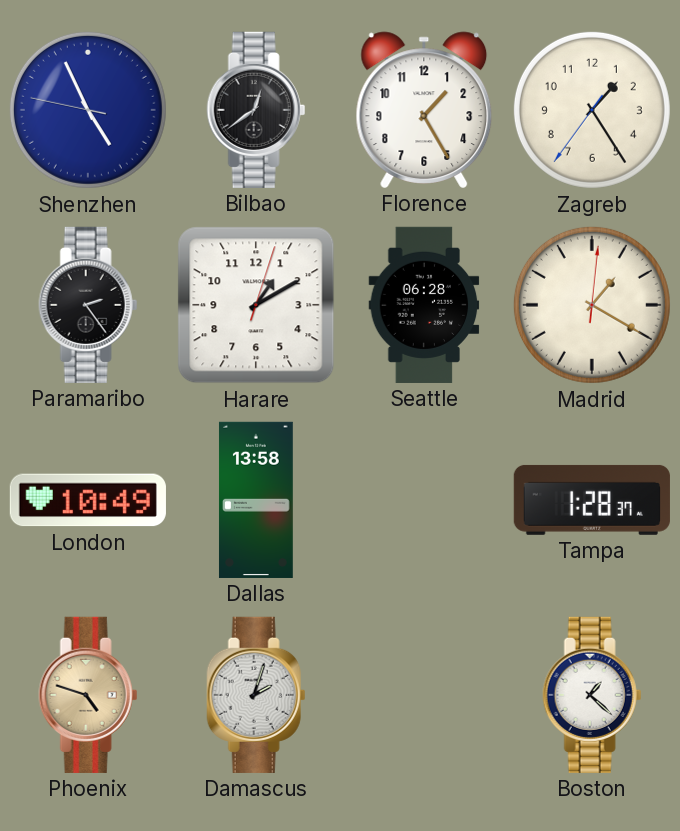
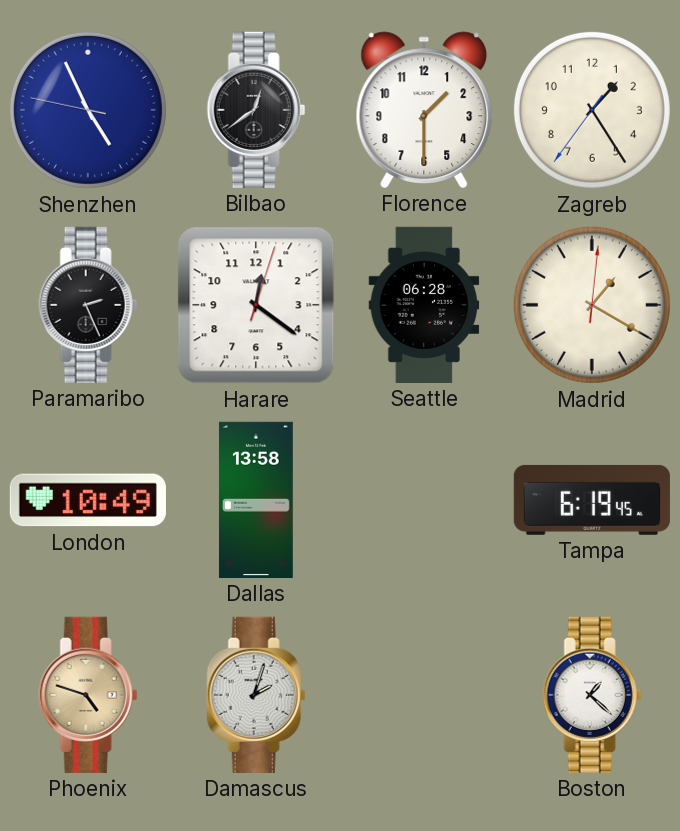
Florence: 1:25 -> 1:30
Paramaribo: 2:24 -> 2:26
Harare: 1:10 -> 12:21
Tampa: 1:28 -> 6:19
